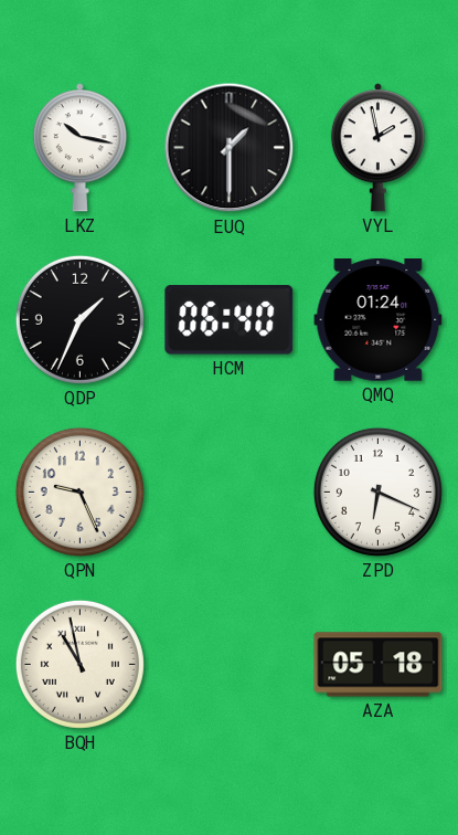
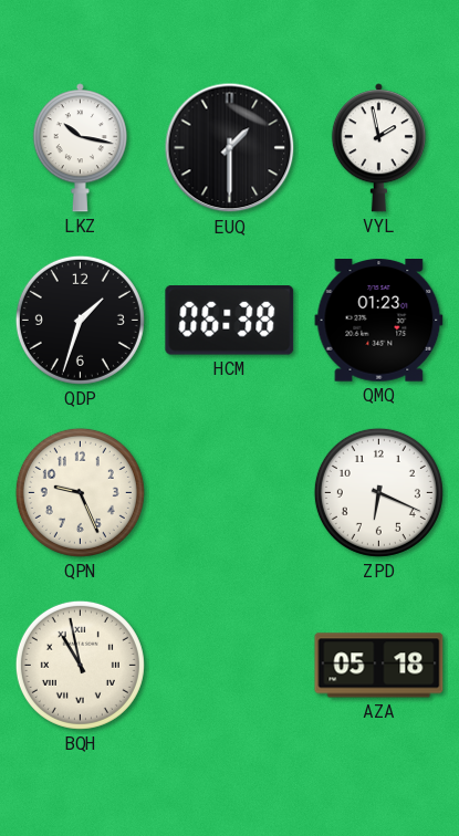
QDP: 1:34 -> 1:33
HCM: 06:40 -> 06:38
QMQ: 01:24 -> 01:23
